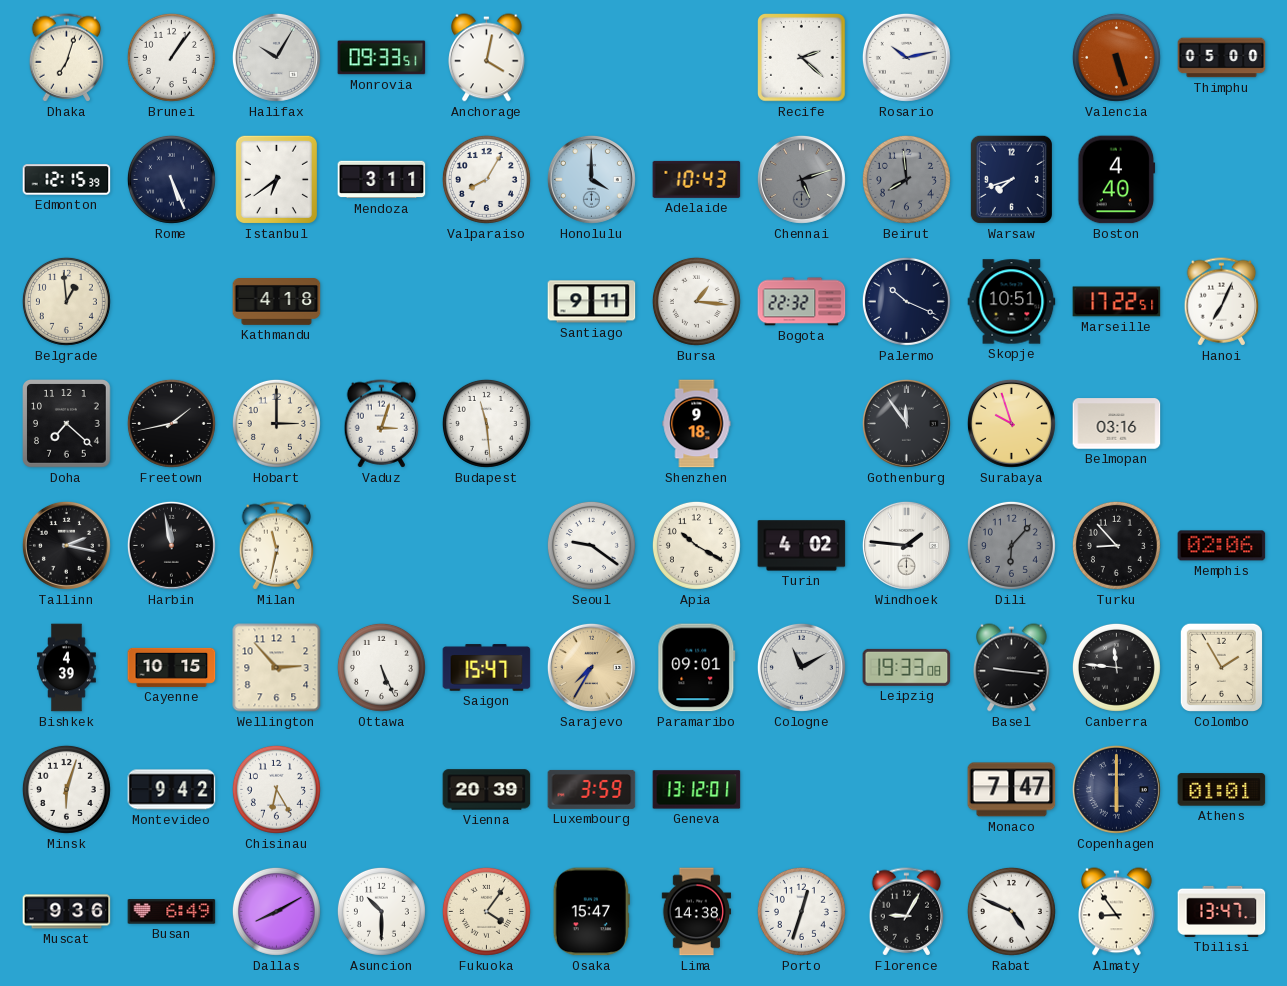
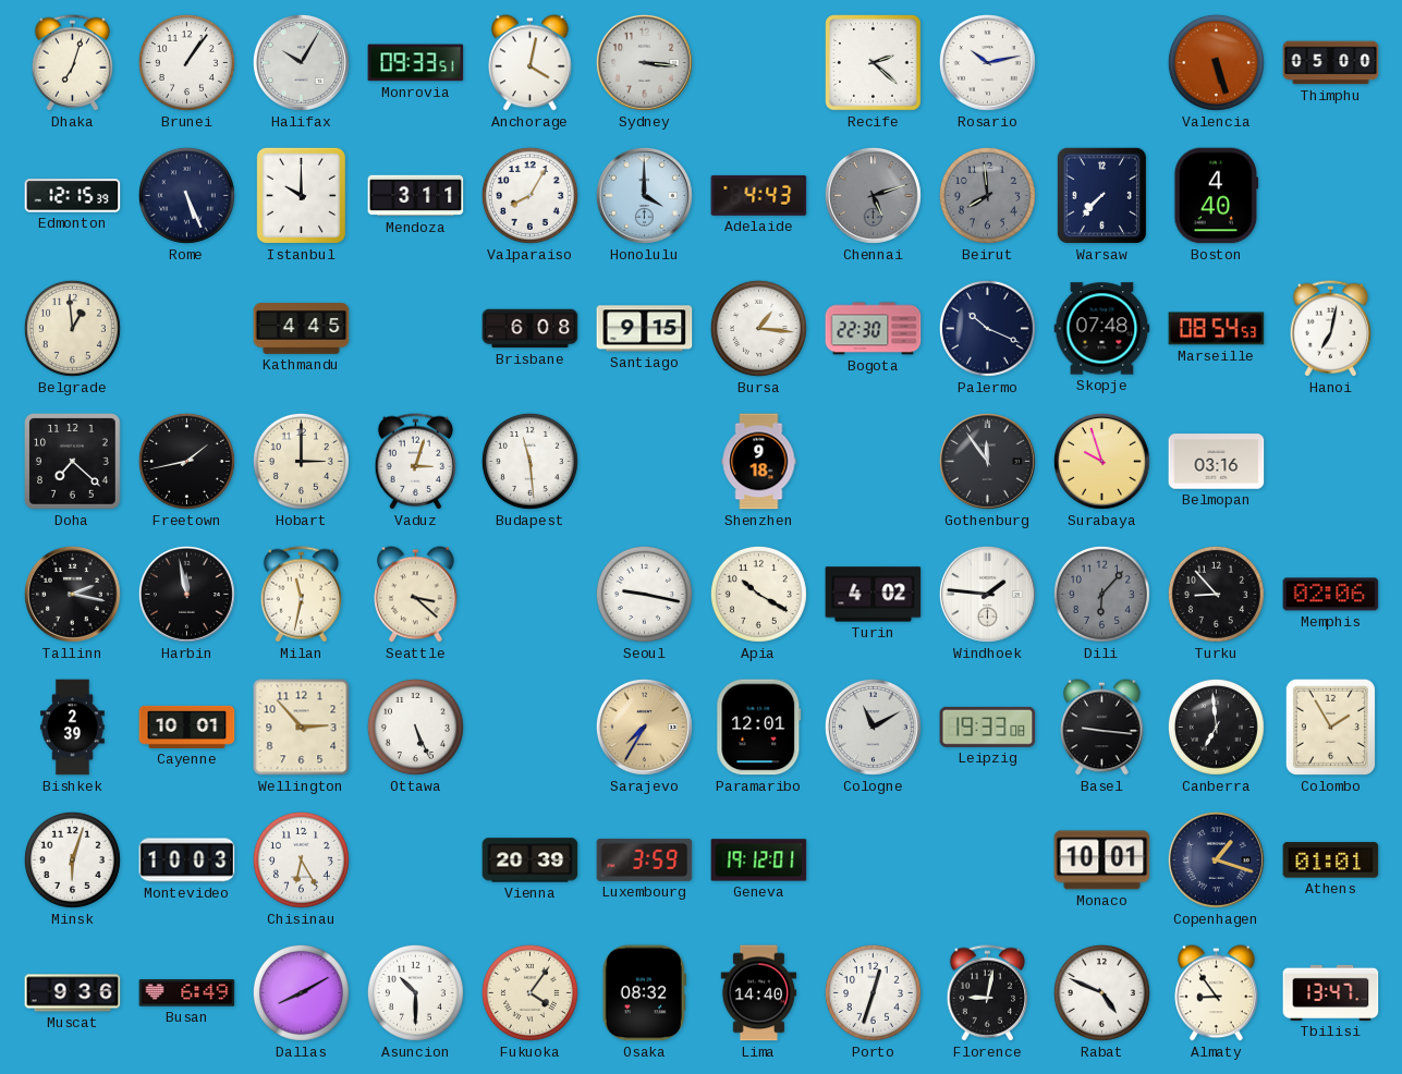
Sydney: none -> 3:16
Istanbul: 6:39 -> 10:00
Adelaide: 10:43 -> 4:43
Warsaw: 7:42 -> 7:37
Kathmandu: 4:18 -> 4:45
Brisbane: none -> 6:08
Santiago: 9:11 -> 9:15
Bogota: 22:32 -> 22:30
Skopje: 10:51 -> 07:48
Marseille: 17:22 -> 08:54
Hanoi: 7:04 -> 7:02
Seattle: none -> 3:22
Seoul: 9:21 -> 9:17
Bishkek: 4:39 -> 2:39
Cayenne: 10:15 -> 10:01
Saigon: 15:47 -> none
Paramaribo: 09:01 -> 12:01
Canberra: 11:46 -> 6:59
Montevideo: 9:42 -> 10:03
Geneva: 13:12 -> 19:12
Monaco: 7:47 -> 10:01
Copenhagen: 6:00 -> 1:18
Osaka: 15:47 -> 08:32
Lima: 14:38 -> 14:40
Florence: 9:05 -> 9:02
